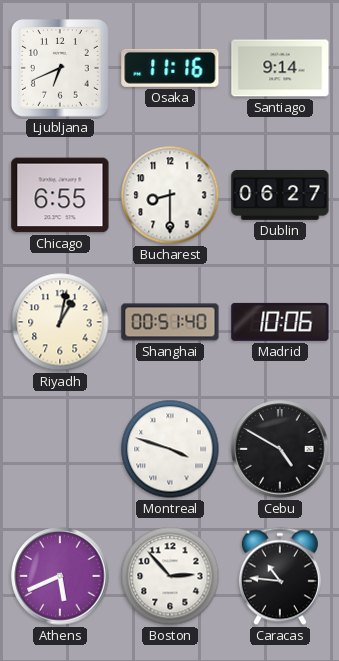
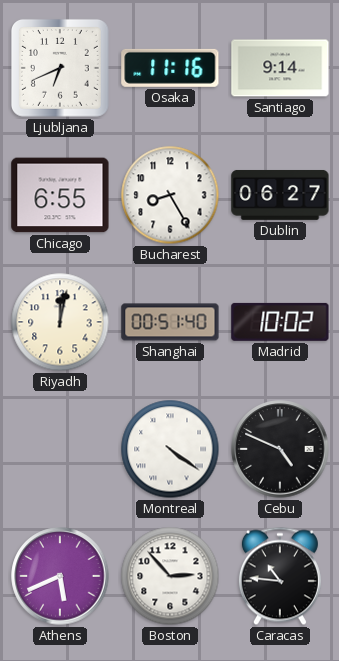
Bucharest: 8:30 -> 8:25
Riyadh: 1:02 -> 12:02
Madrid: 10:06 -> 10:02
Montreal: 3:48 -> 4:21
Cebu: 4:50 -> 4:49
